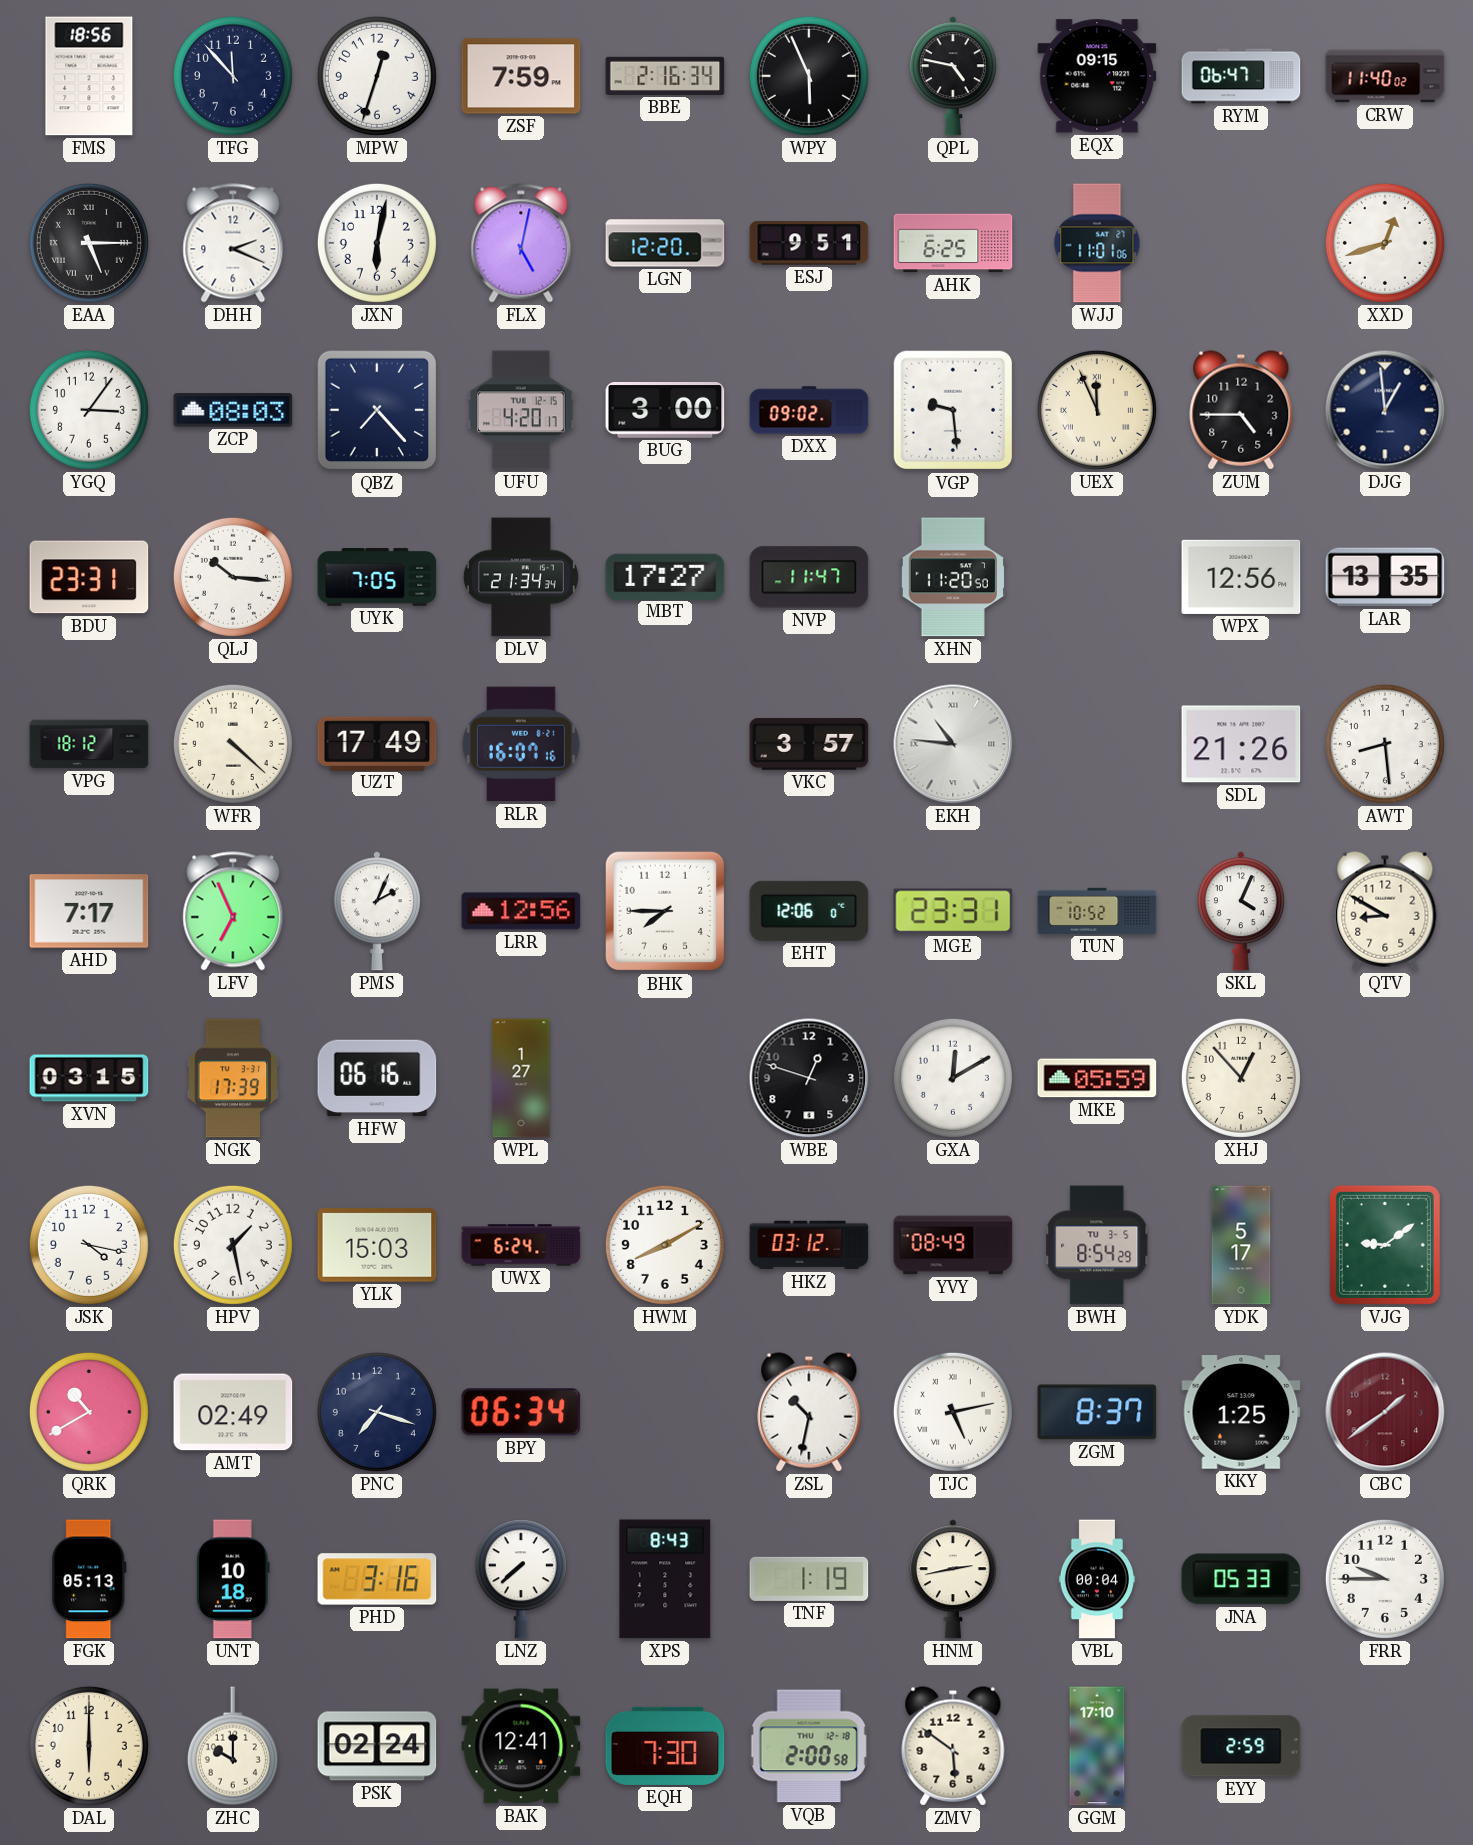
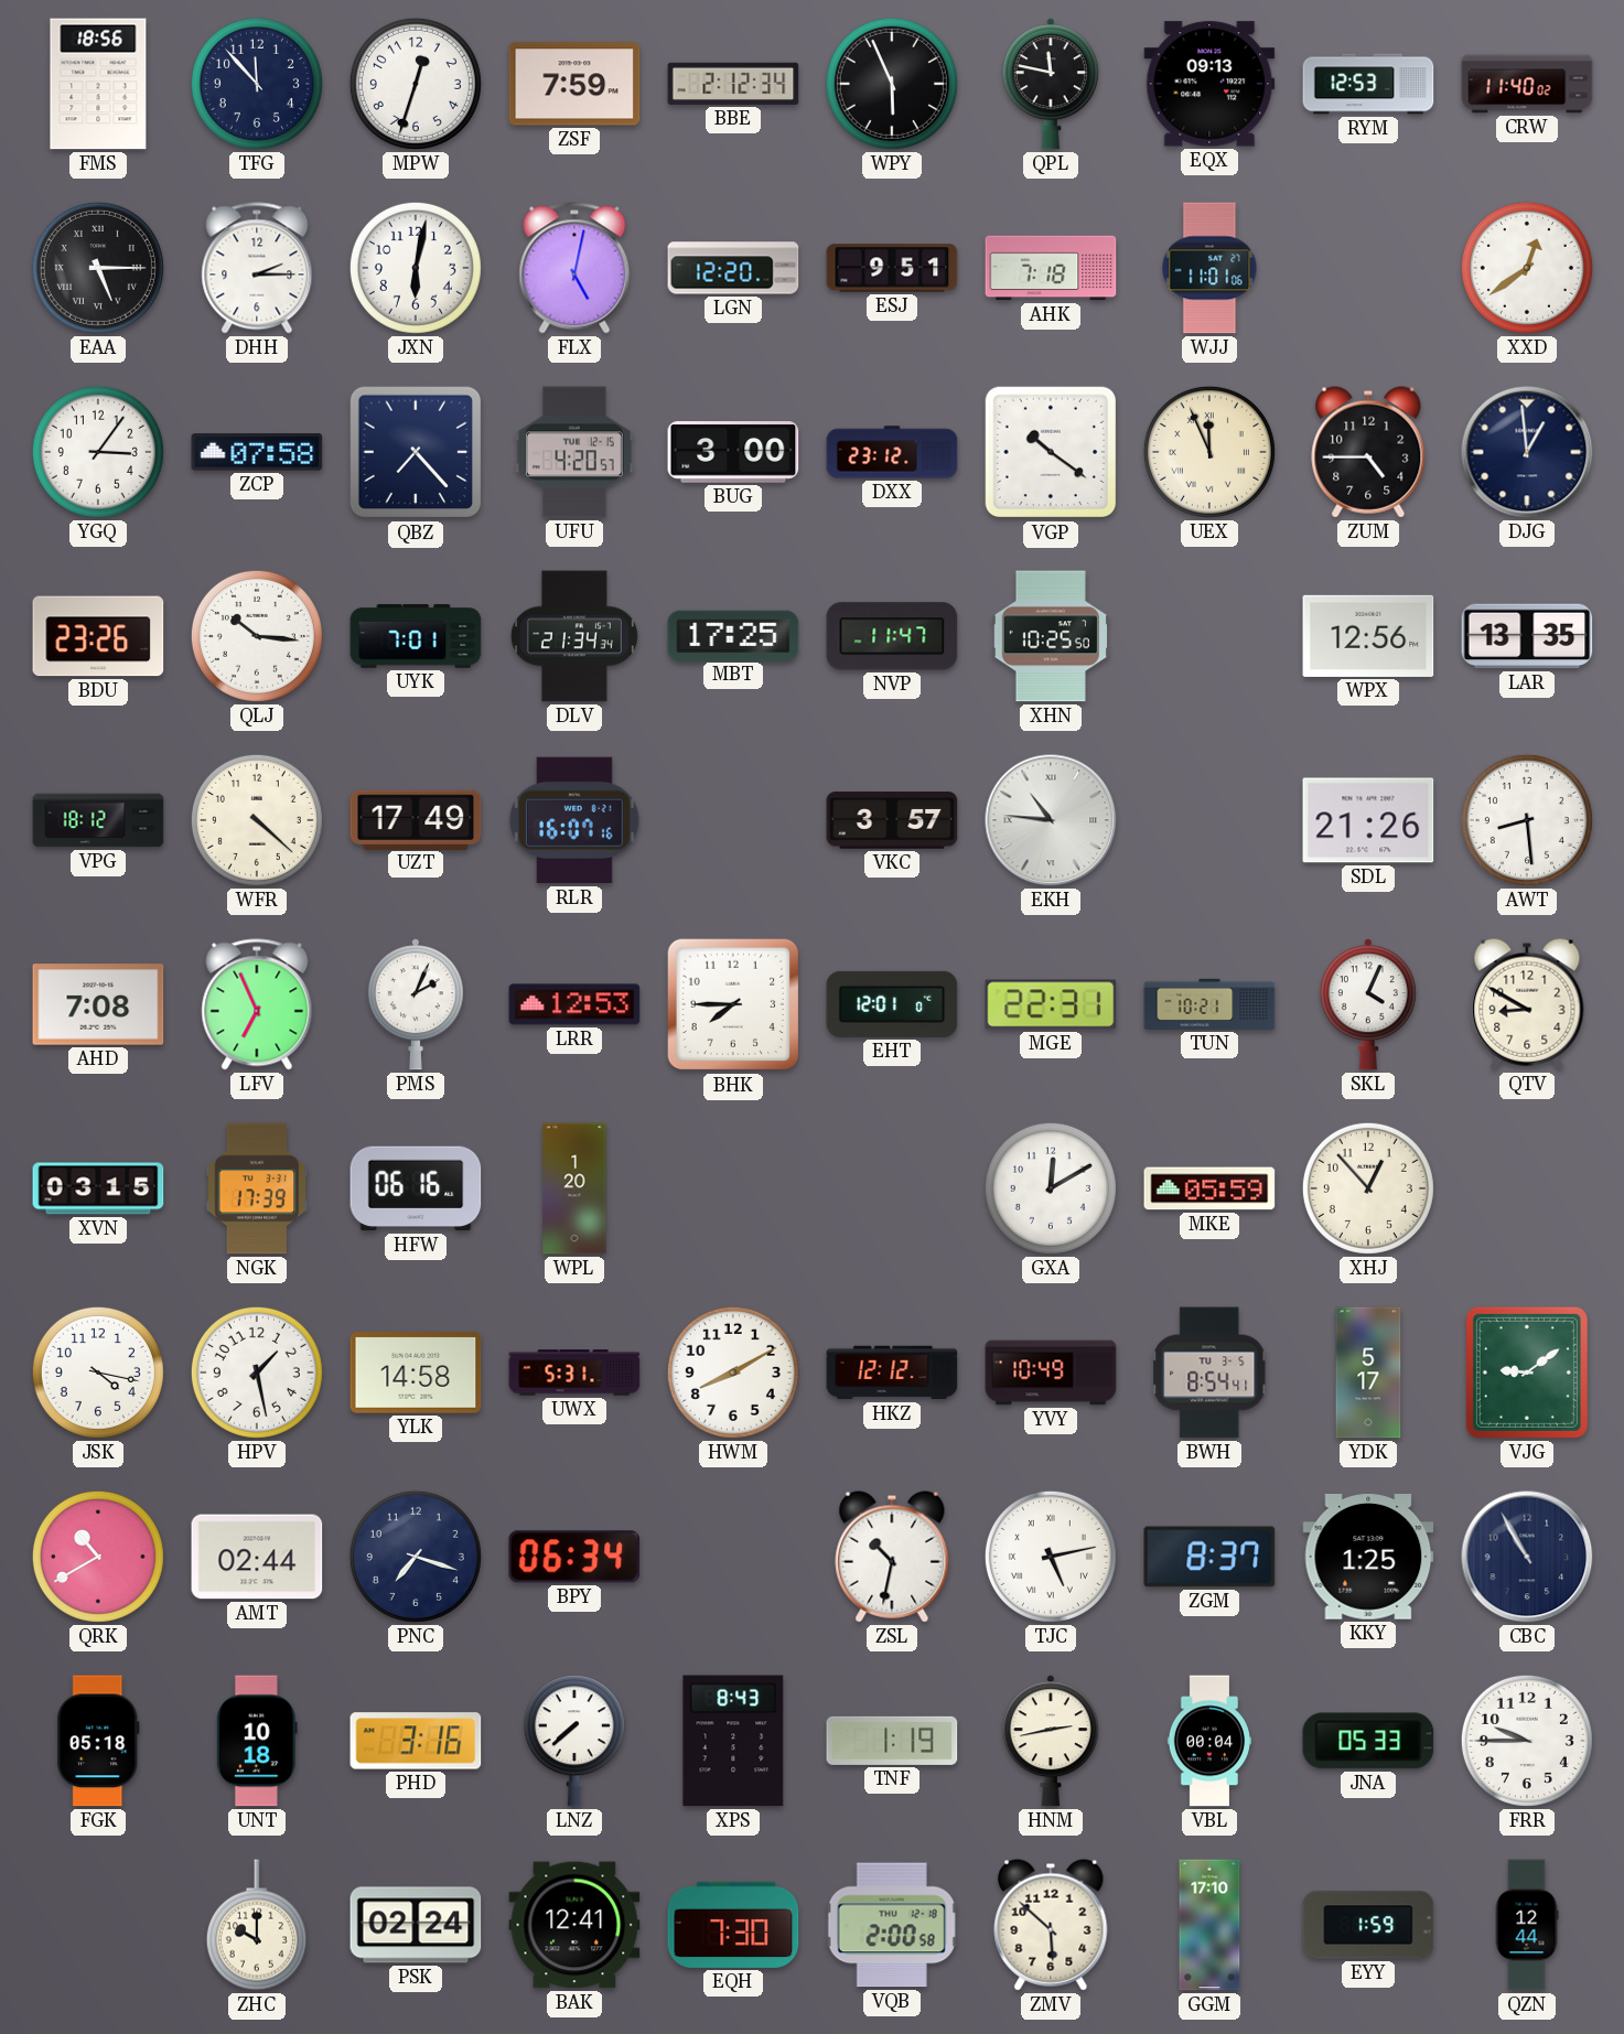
BBE: 2:16 -> 2:12
QPL: 4:47 -> 11:47
EQX: 09:15 -> 09:13
RYM: 06:47 -> 12:53
DHH: 2:19 -> 2:15
AHK: 6:25 -> 7:18
XXD: 12:42 -> 12:39
ZCP: 08:03 -> 07:58
UFU: 4:20:17 -> 4:20:57
DXX: 09:02 -> 23:12
VGP: 9:29 -> 10:21
BDU: 23:31 -> 23:26
UYK: 7:05 -> 7:01
MBT: 17:27 -> 17:25
XHN: 11:20 -> 10:25
AHD: 7:17 -> 7:08
LRR: 12:56 -> 12:53
EHT: 12:06 -> 12:01
MGE: 23:31 -> 22:31
TUN: 10:52 -> 10:21
WPL: 1:27 -> 1:20
WBE: 12:48 -> none
YLK: 15:03 -> 14:58
UWX: 6:24 -> 5:31
HKZ: 03:12 -> 12:12
YVY: 08:49 -> 10:49
BWH: 8:54:29 -> 8:54:41
AMT: 02:49 -> 02:44
CBC: 1:39 -> 10:55
CBC dial: burgundy -> navy
FGK: 05:13 -> 05:18
DAL: 6:00 -> none
ZMV: 5:51 -> 5:52
EYY: 2:59 -> 1:59
QZN: none -> 12:44
